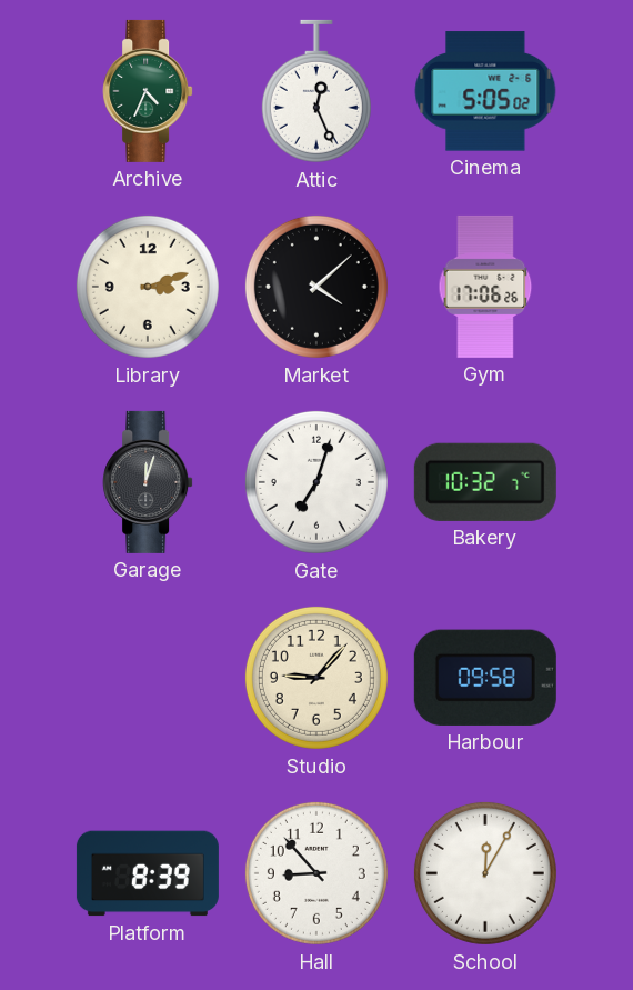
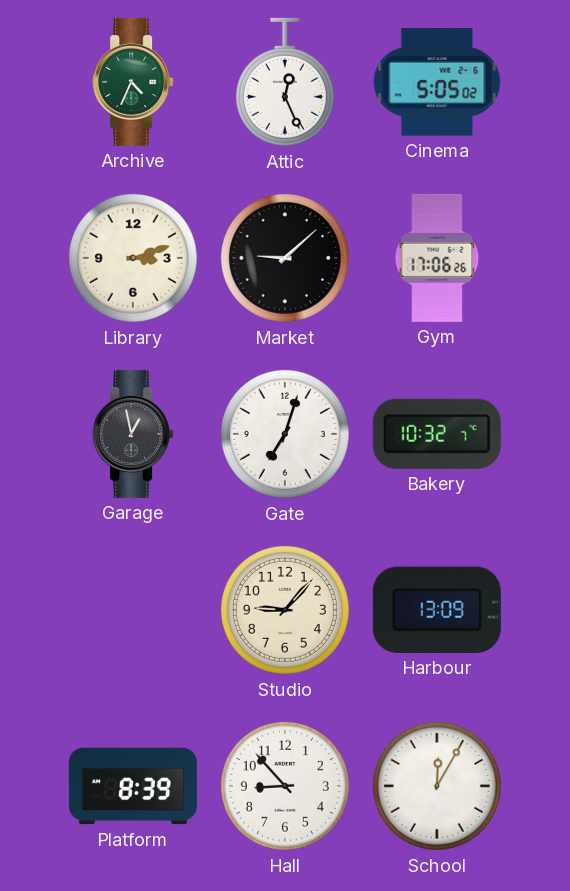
Market: 4:08 -> 9:08
Garage: 12:03 -> 12:58
Harbour: 09:58 -> 13:09
